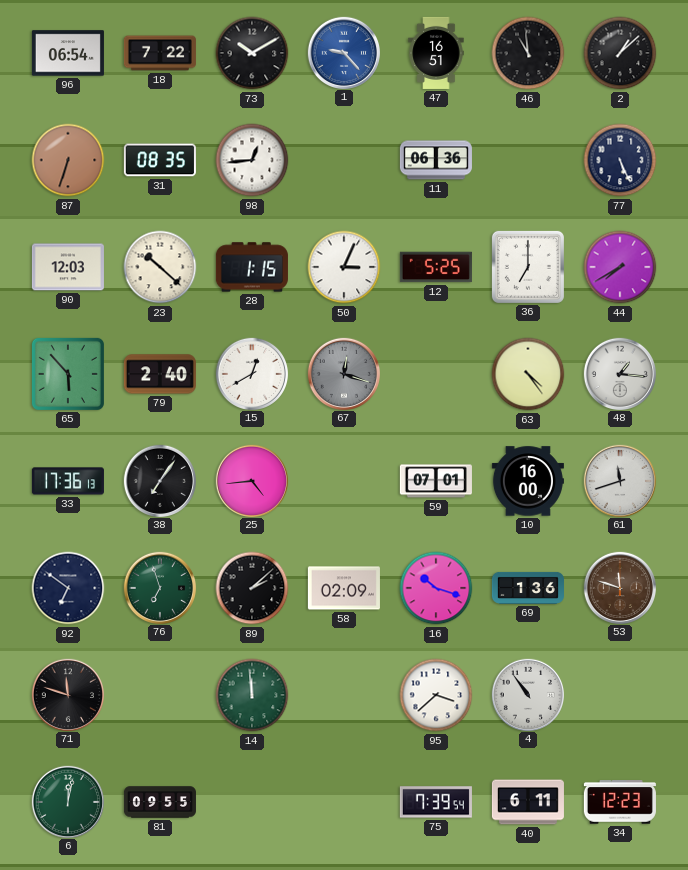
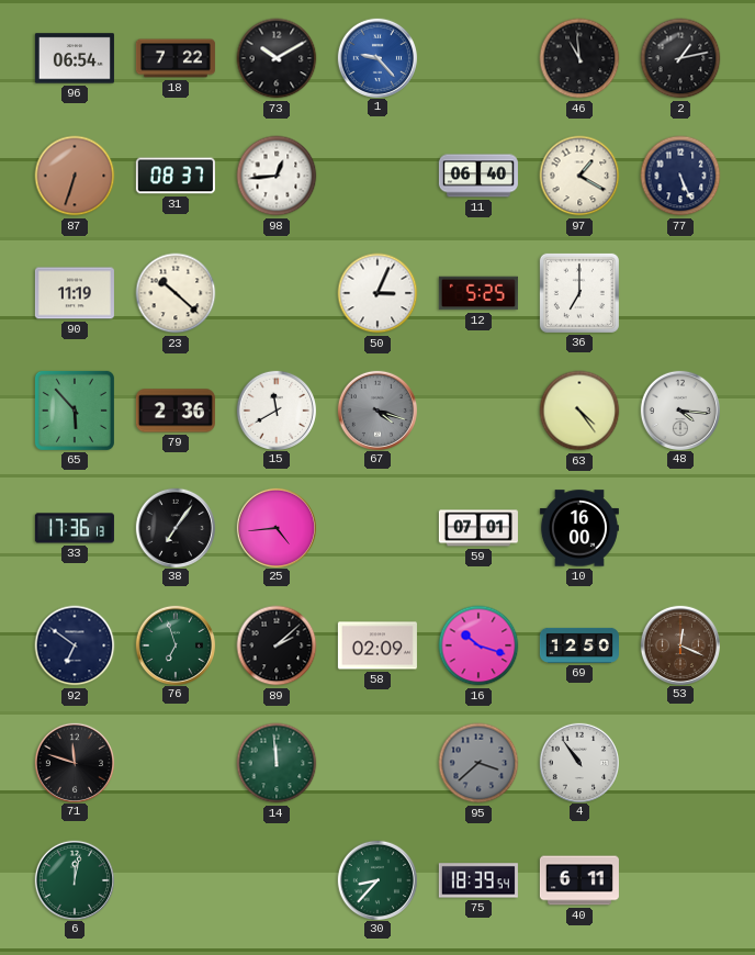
47: 16:51 -> none
2: 1:08 -> 1:13
31: 08:35 -> 08:37
11: 06:36 -> 06:40
97: none -> 1:20
90: 12:03 -> 11:19
28: 1:15 -> none
44: 7:40 -> none
79: 2:40 -> 2:36
15: 12:40 -> 11:40
67: 12:18 -> 4:18
48: 1:16 -> 4:16
61: 11:42 -> none
69: 1:36 -> 12:50
53: 11:48 -> 12:19
95 dial: white -> grey
81: 09:55 -> none
30: none -> 8:37
75: 7:39 -> 18:39
34: 12:23 -> none
